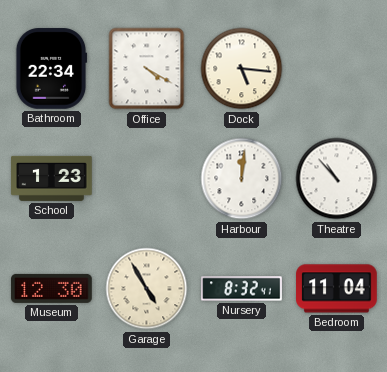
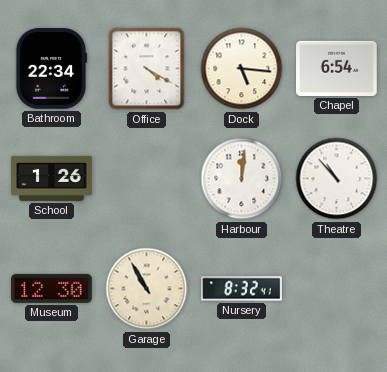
Chapel: none -> 6:54
School: 1:23 -> 1:26
Garage: 4:55 -> 10:55
Bedroom: 11:04 -> none
